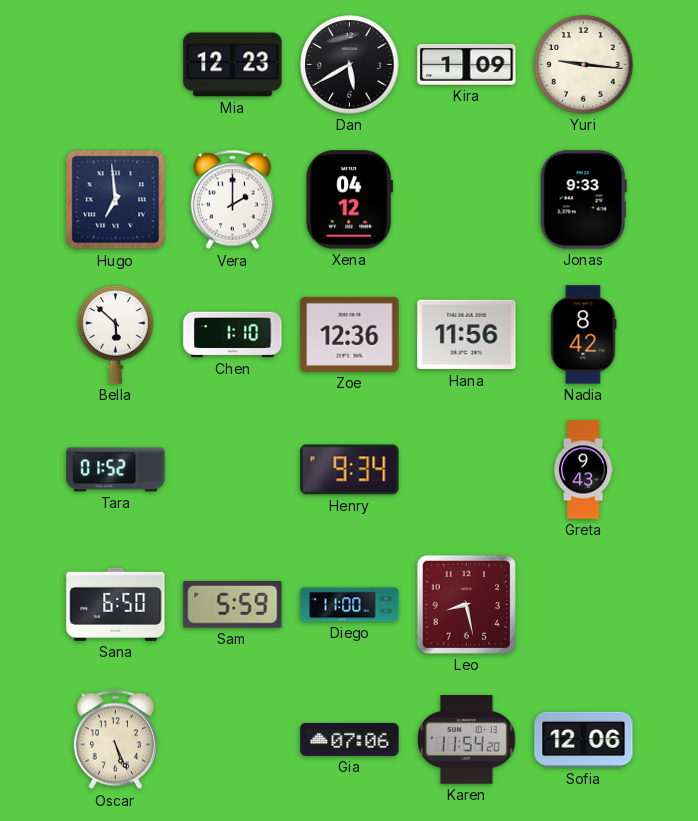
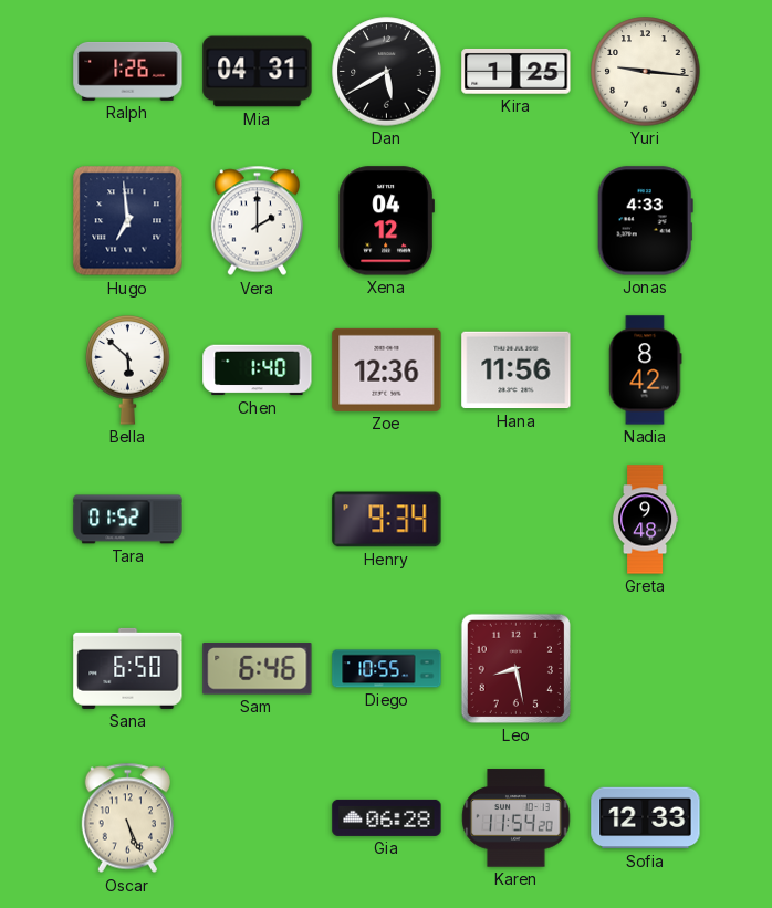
Ralph: none -> 1:26
Mia: 12:23 -> 04:31
Kira: 1:09 -> 1:25
Jonas: 9:33 -> 4:33
Chen: 1:10 -> 1:40
Greta: 9:43 -> 9:48
Sam: 5:59 -> 6:46
Diego: 11:00 -> 10:55
Gia: 07:06 -> 06:28
Sofia: 12:06 -> 12:33
